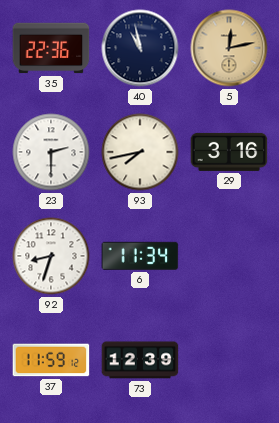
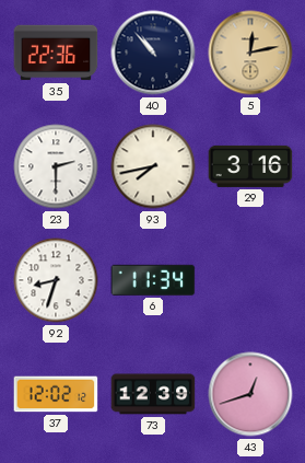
40: 10:58 -> 10:53
37: 11:59 -> 12:02
43: none -> 12:42
